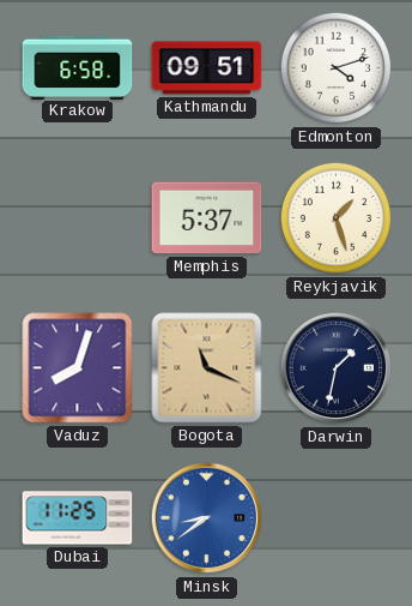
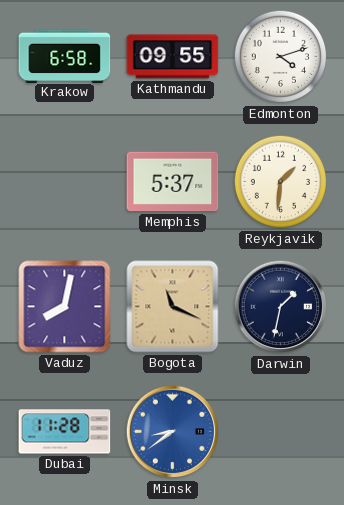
Kathmandu: 09:51 -> 09:55
Reykjavik: 1:27 -> 1:31
Vaduz: 8:03 -> 8:02
Dubai: 11:25 -> 11:28
